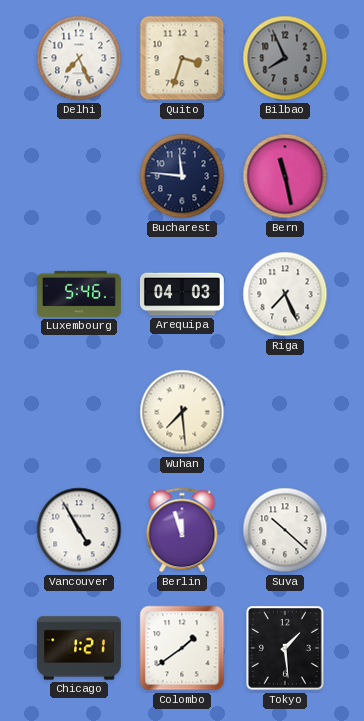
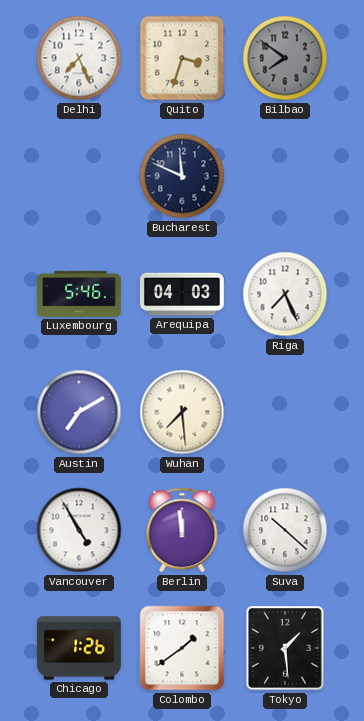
Bilbao: 7:56 -> 7:51
Bucharest: 11:46 -> 11:49
Bern: 11:28 -> none
Austin: none -> 7:10
Berlin: 11:57 -> 11:59
Chicago: 1:21 -> 1:26
